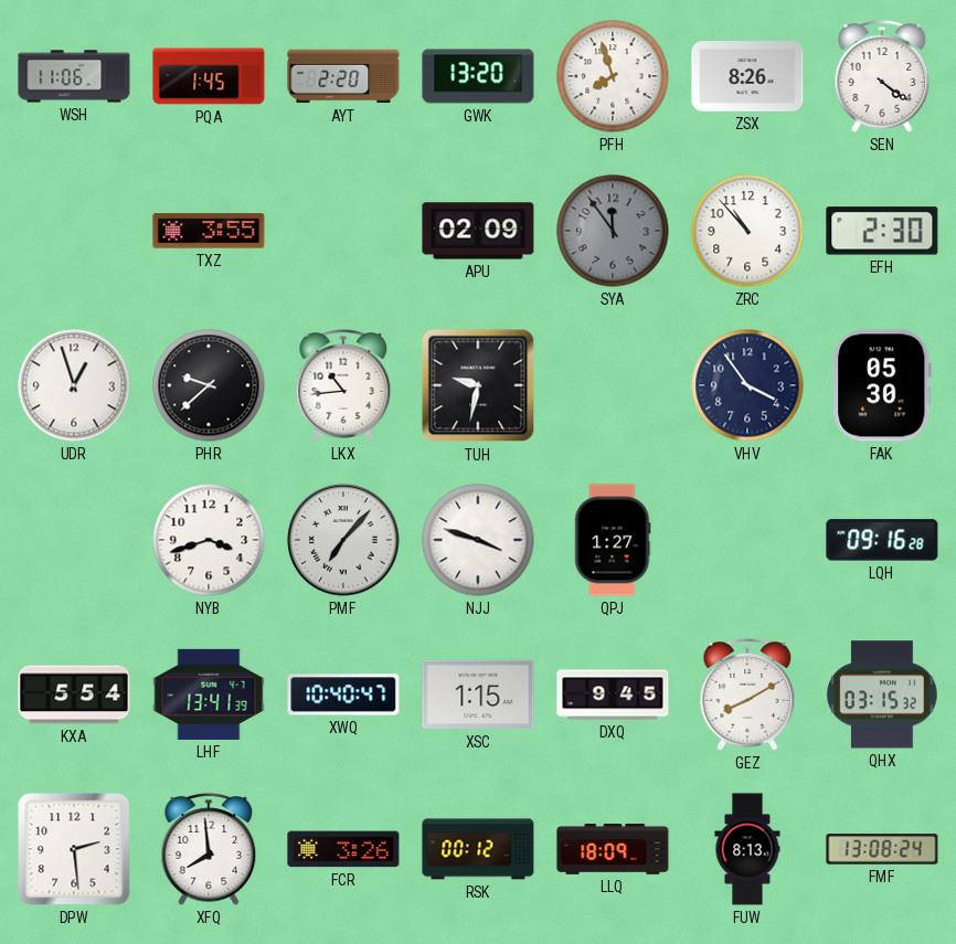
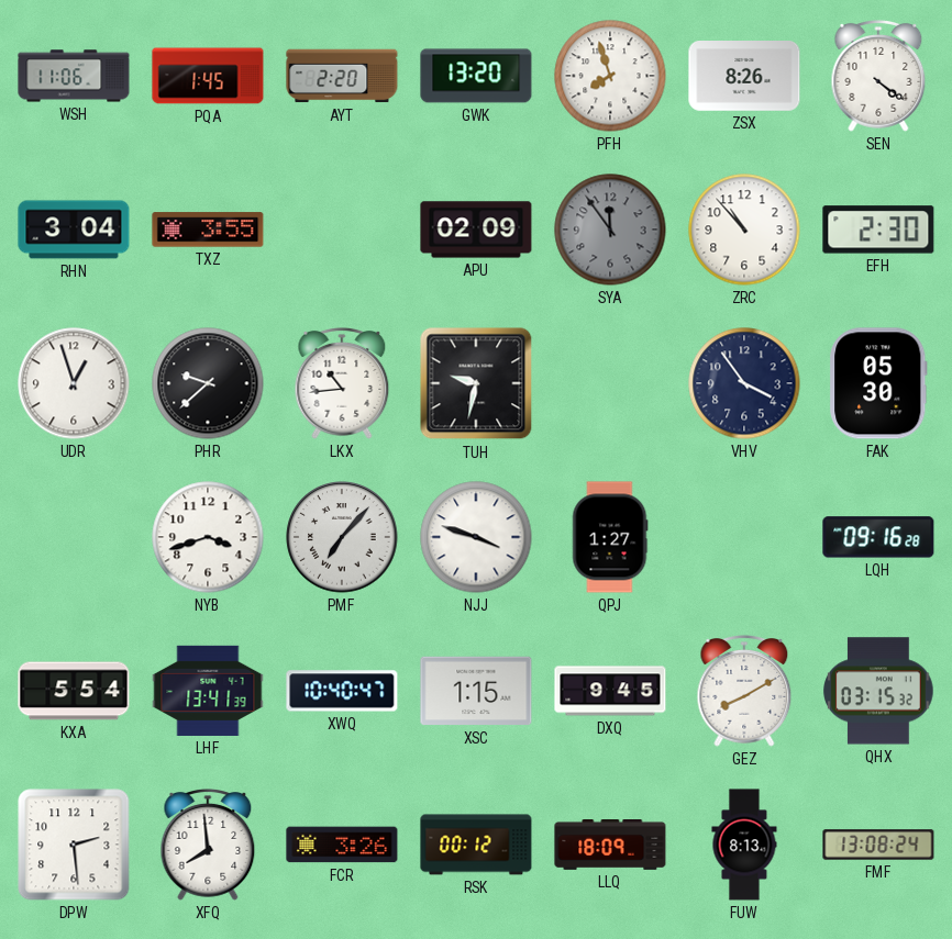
RHN: none -> 3:04
